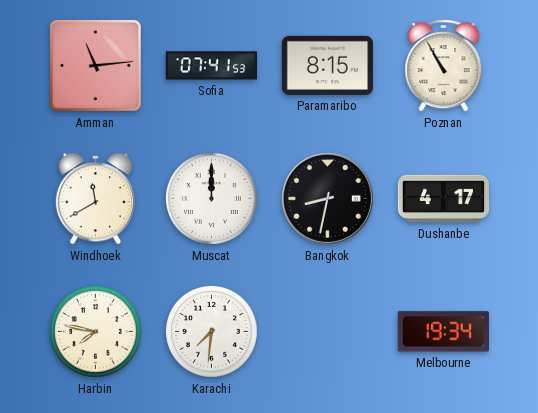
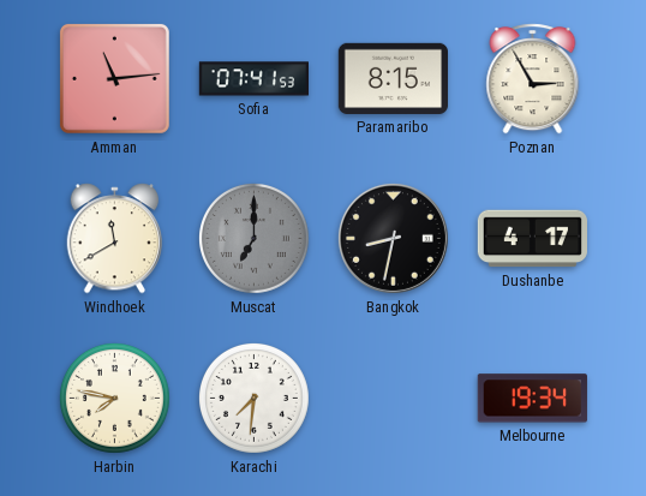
Poznan: 10:55 -> 2:55
Muscat: 12:00 -> 7:00
Muscat dial: white -> grey
